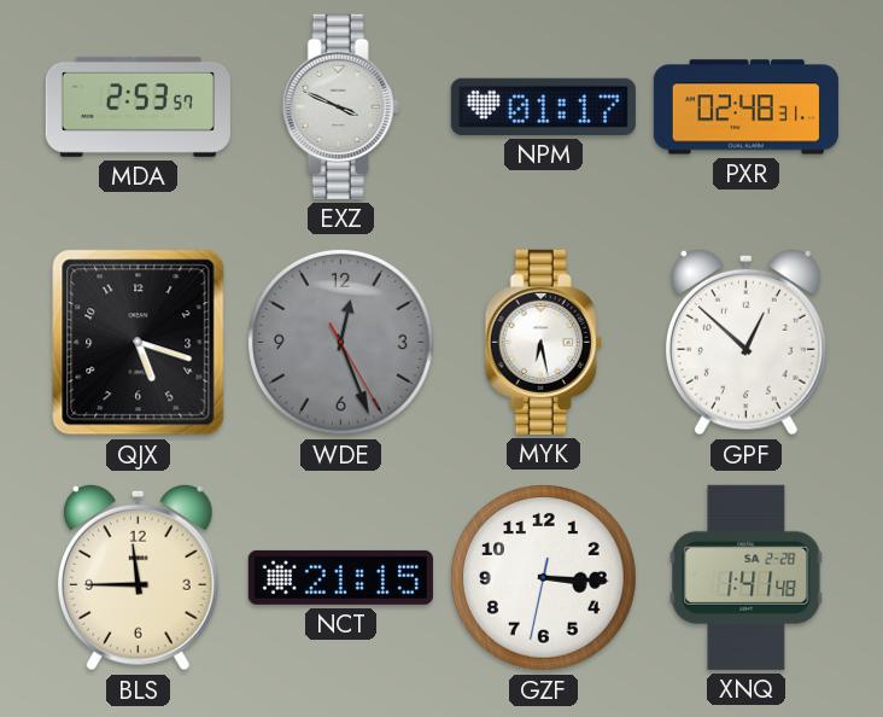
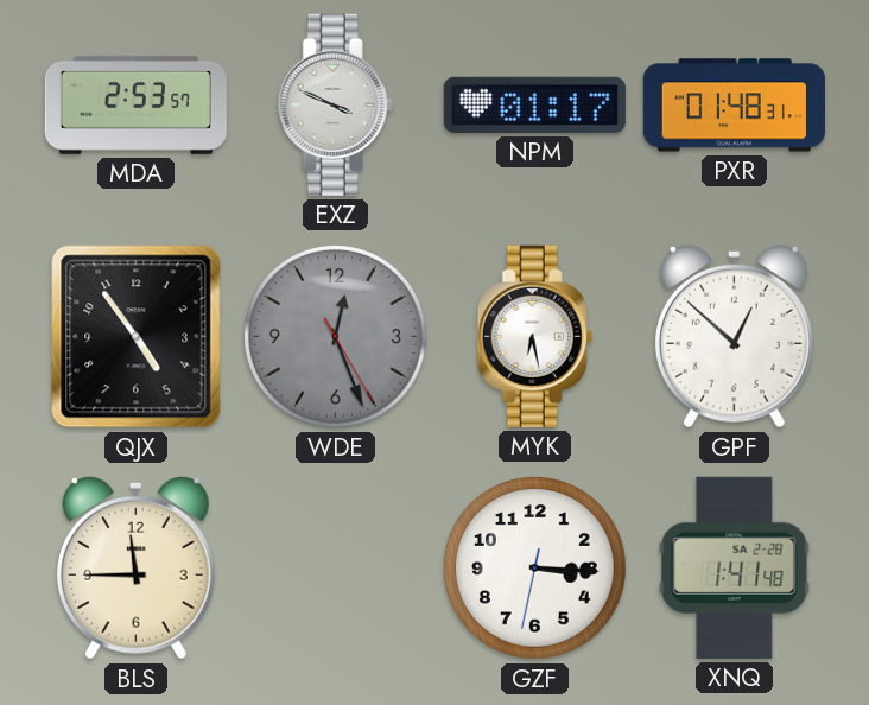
PXR: 02:48 -> 01:48
QJX: 5:18 -> 4:54
NCT: 21:15 -> none
